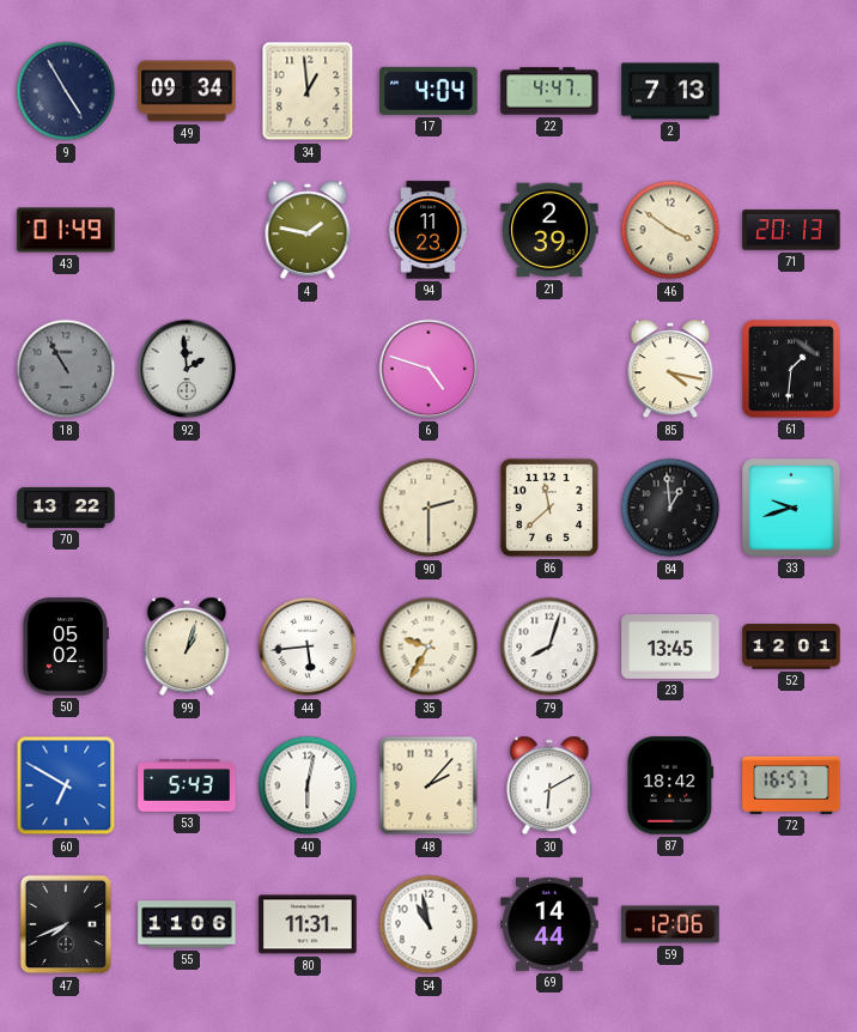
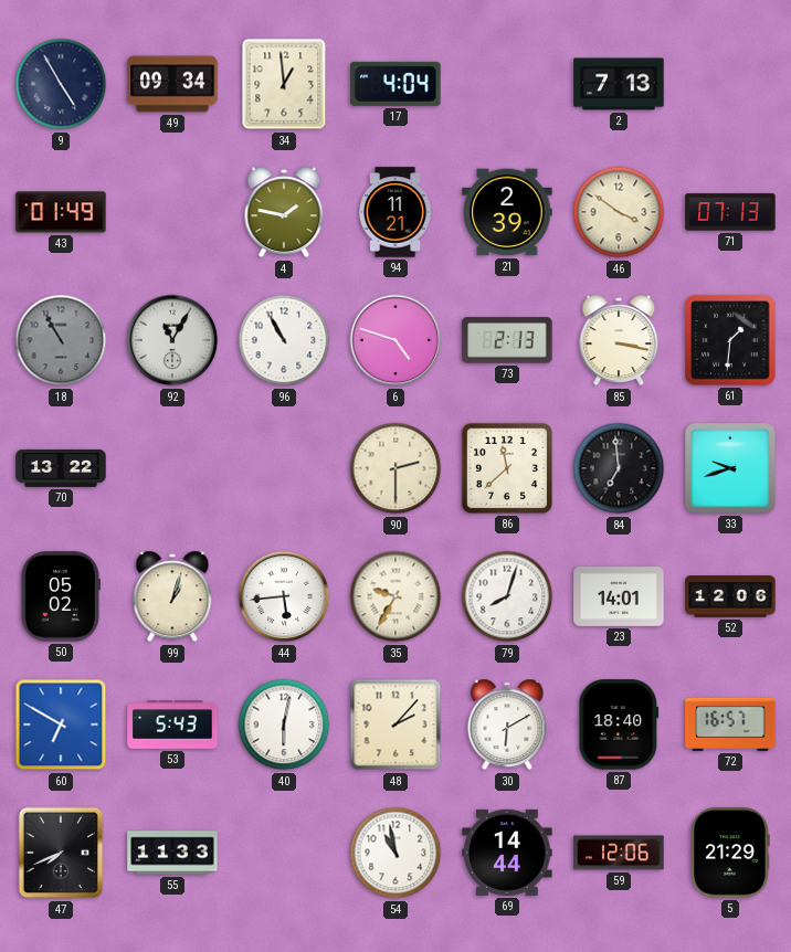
22: 4:47 -> none
94: 11:23 -> 11:21
71: 20:13 -> 07:13
92: 1:59 -> 11:05
96: none -> 10:55
73: none -> 2:13
85: 4:17 -> 3:17
84: 12:59 -> 6:59
23: 13:45 -> 14:01
52: 12:01 -> 12:06
87: 18:42 -> 18:40
55: 11:06 -> 11:33
80: 11:31 -> none
5: none -> 21:29
